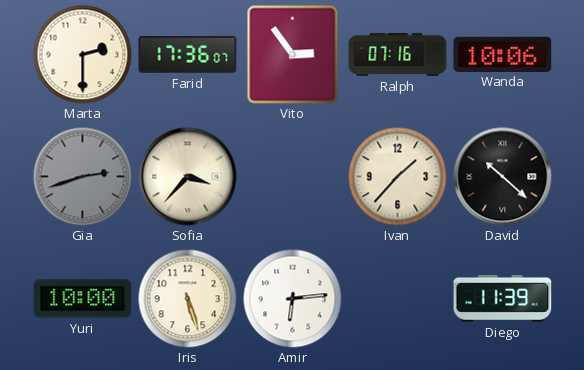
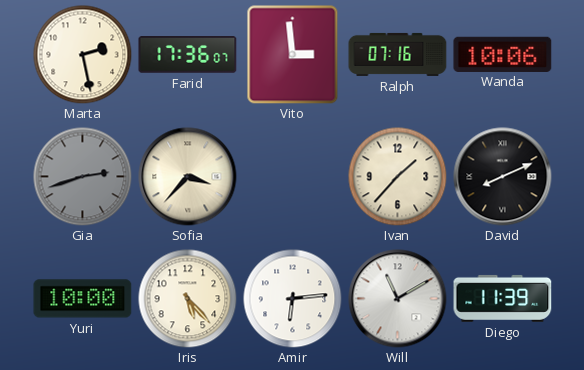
Marta: 2:30 -> 2:28
Vito: 2:54 -> 2:59
David: 10:22 -> 8:11
Iris: 5:27 -> 5:23
Will: none -> 11:10
